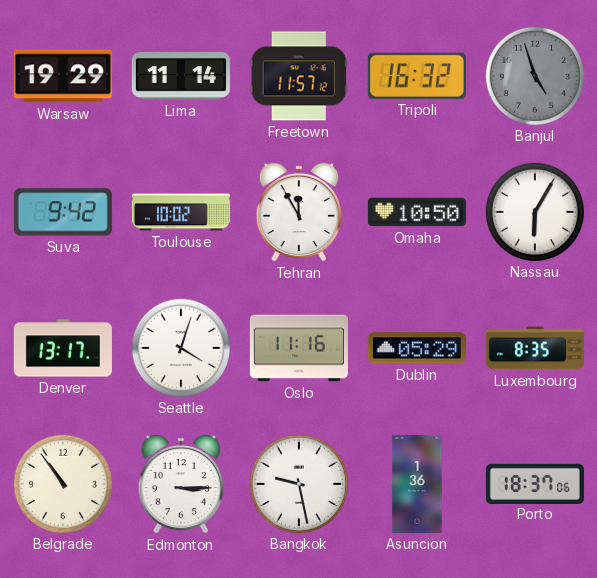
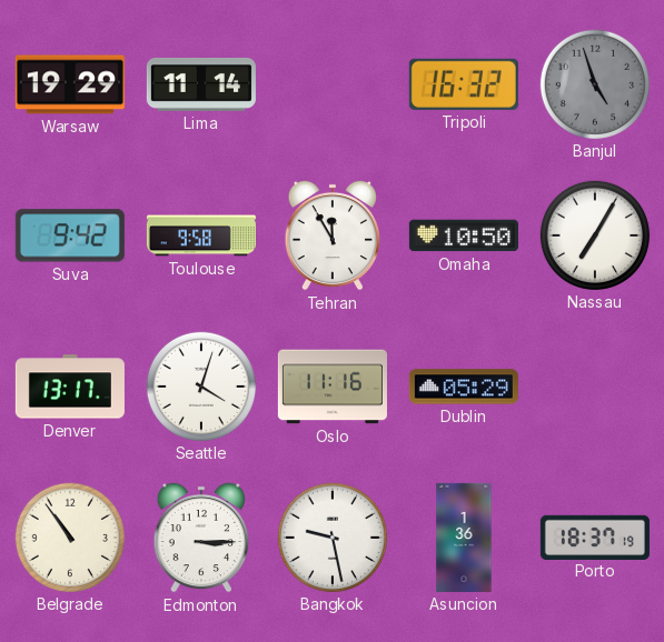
Freetown: 11:57 -> none
Toulouse: 10:02 -> 9:58
Nassau: 6:05 -> 7:05
Luxembourg: 8:35 -> none
Porto: 18:37:06 -> 18:37:19
